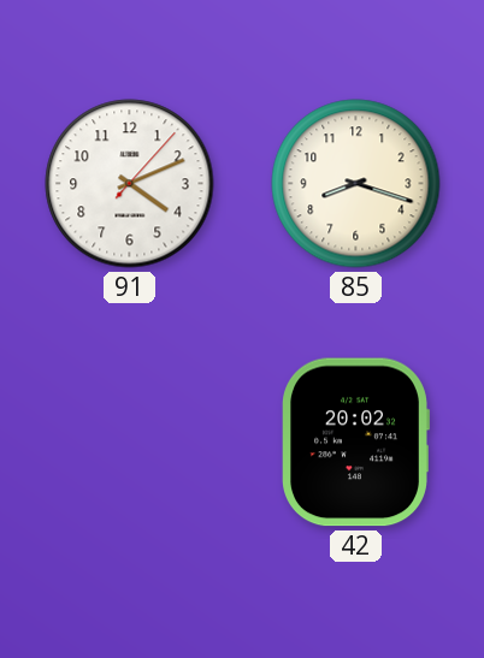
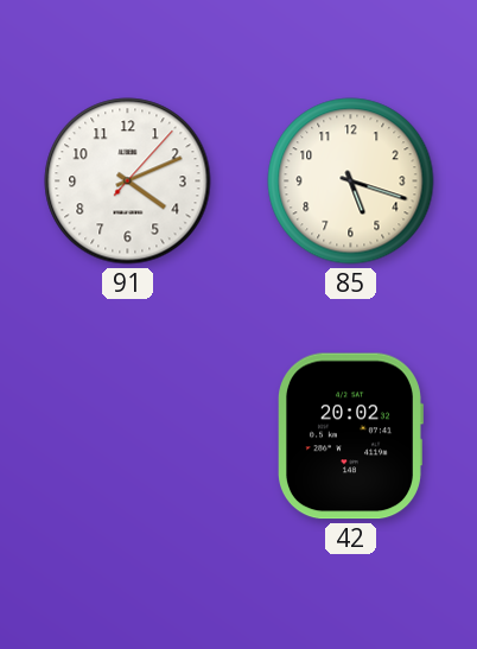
85: 8:18 -> 5:18
